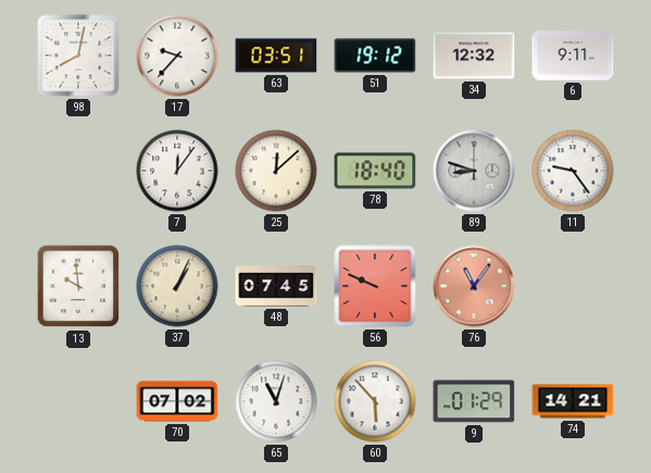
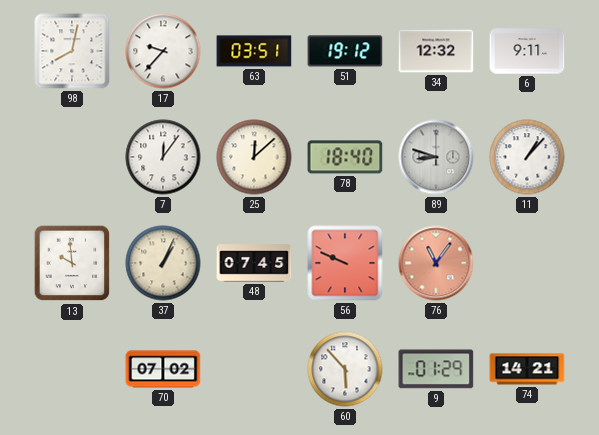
11: 9:24 -> 1:07
65: 11:03 -> none
